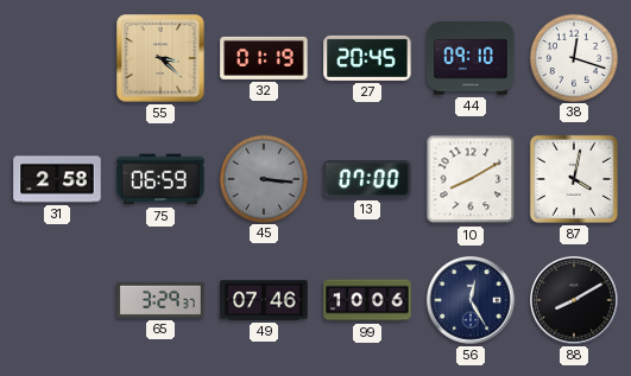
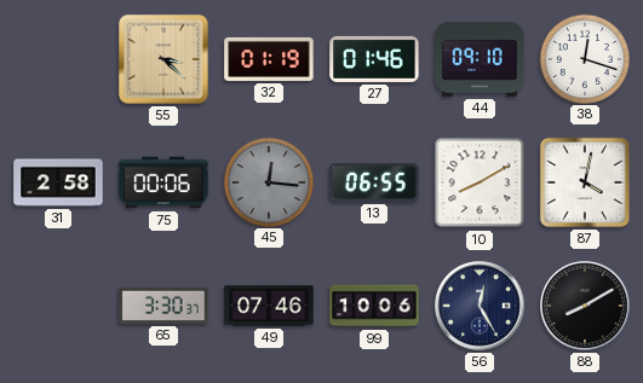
27: 20:45 -> 01:46
75: 06:59 -> 00:06
45: 3:16 -> 12:16
13: 07:00 -> 06:55
65: 3:29 -> 3:30
